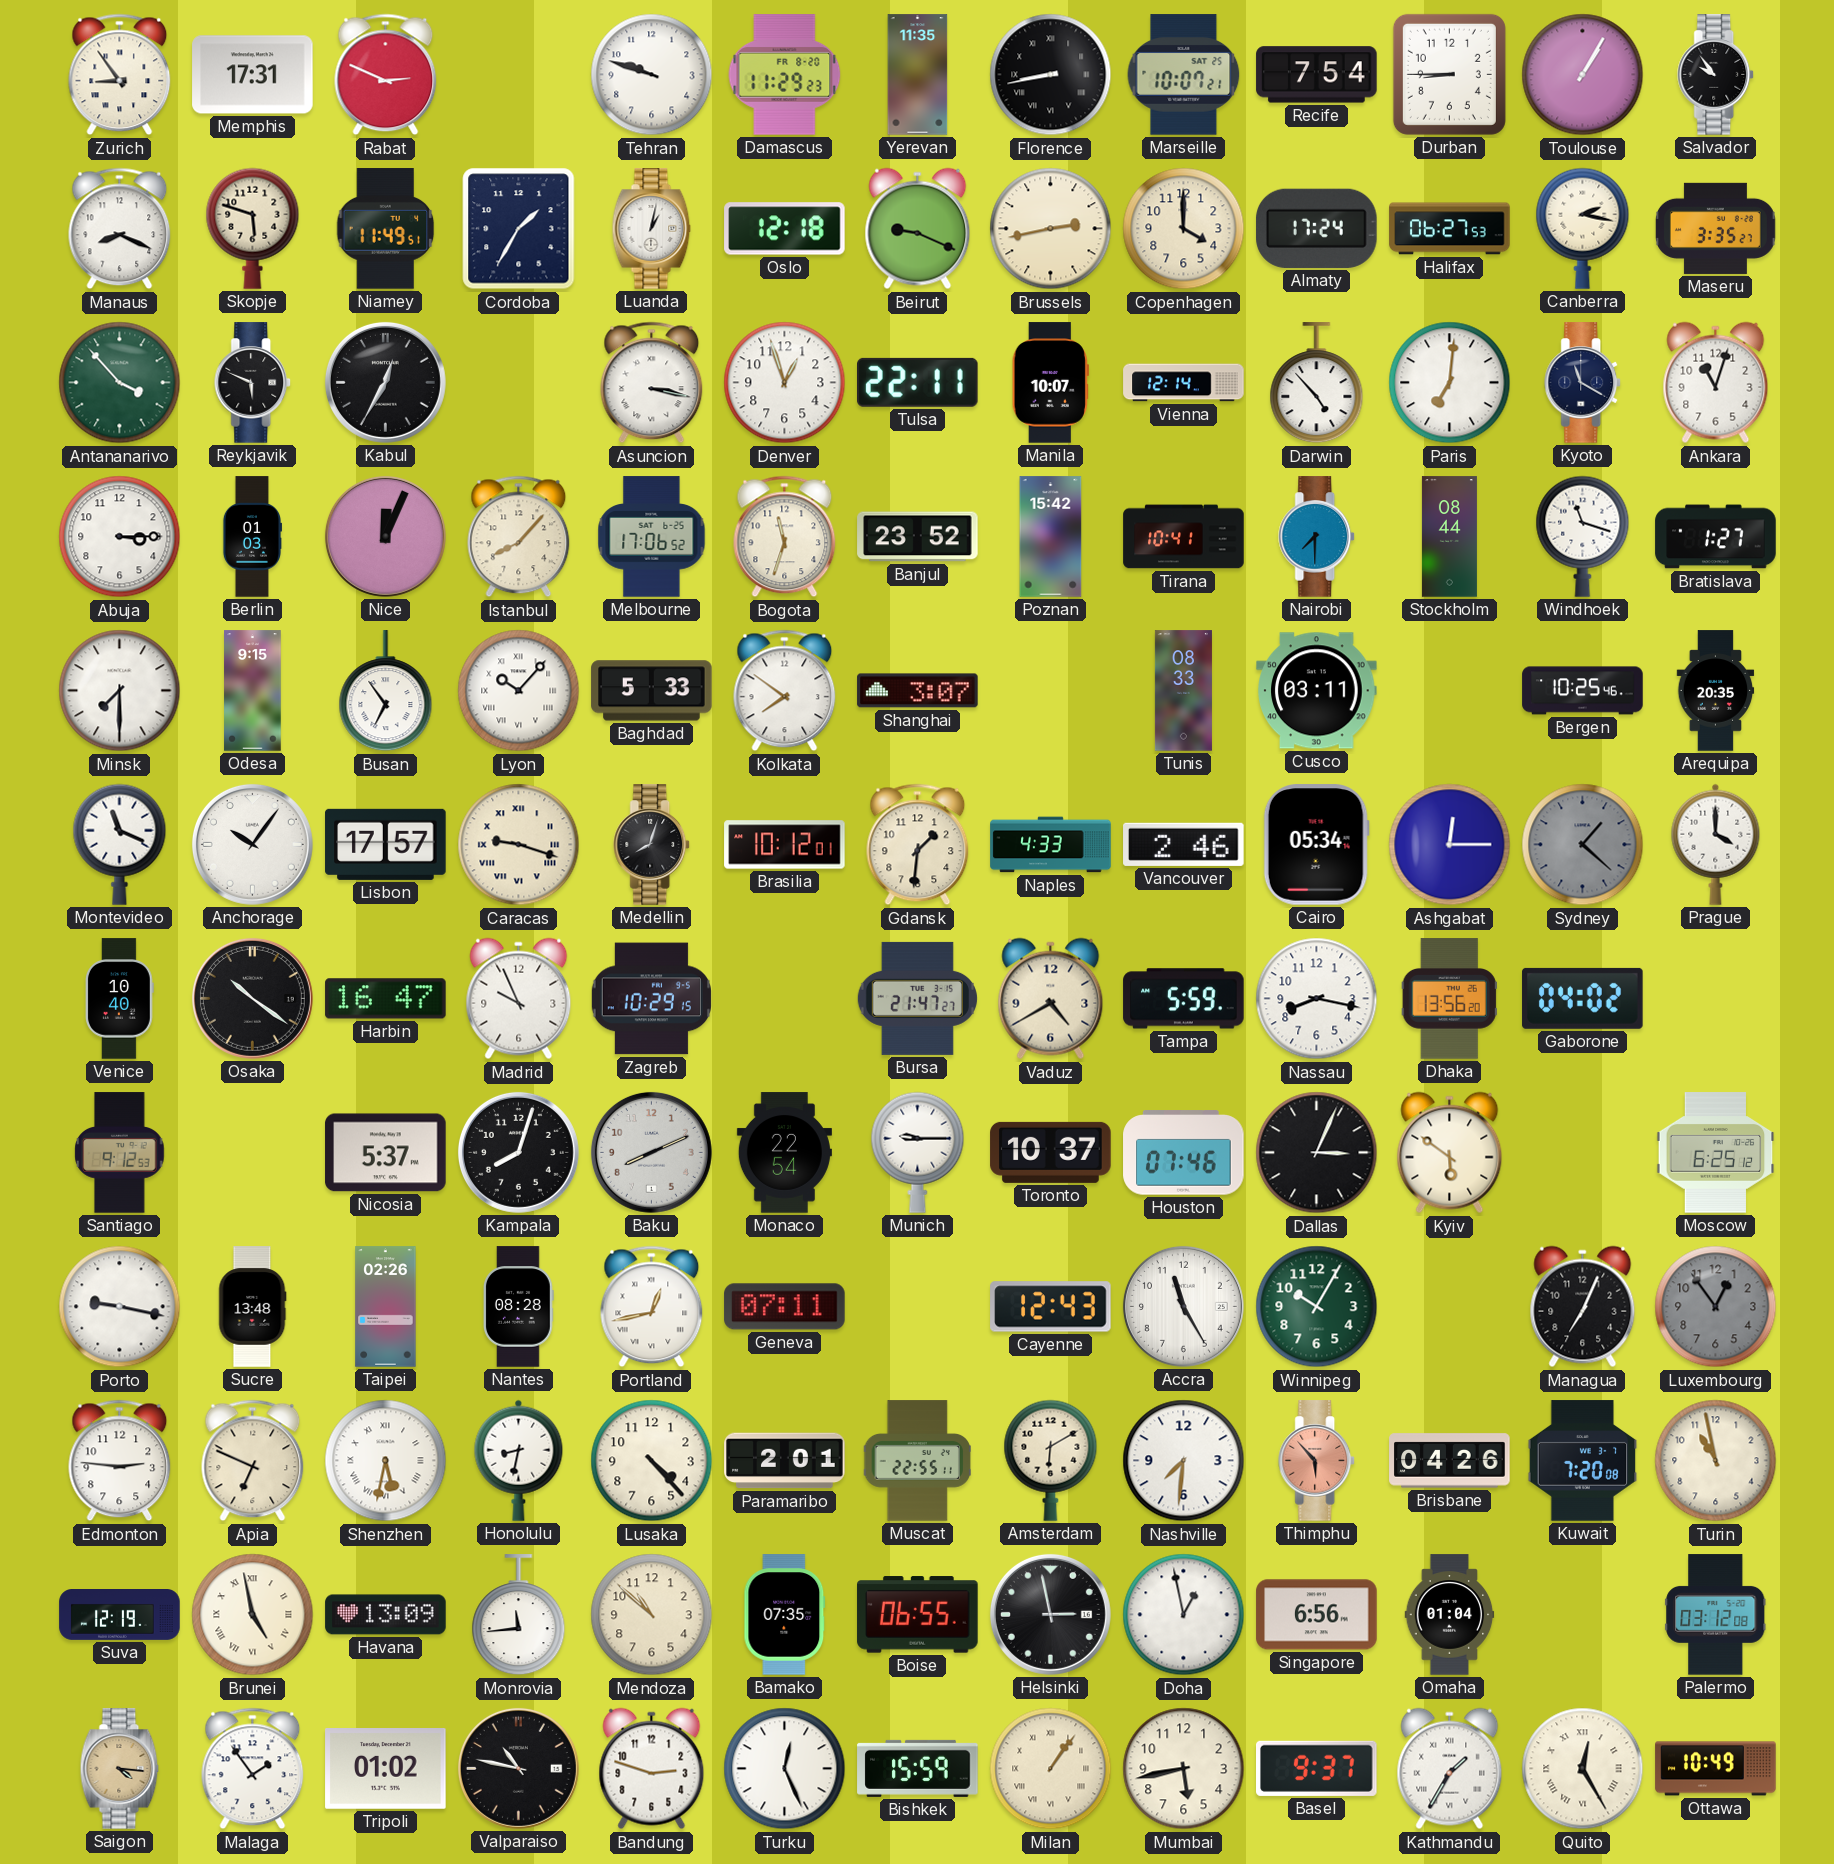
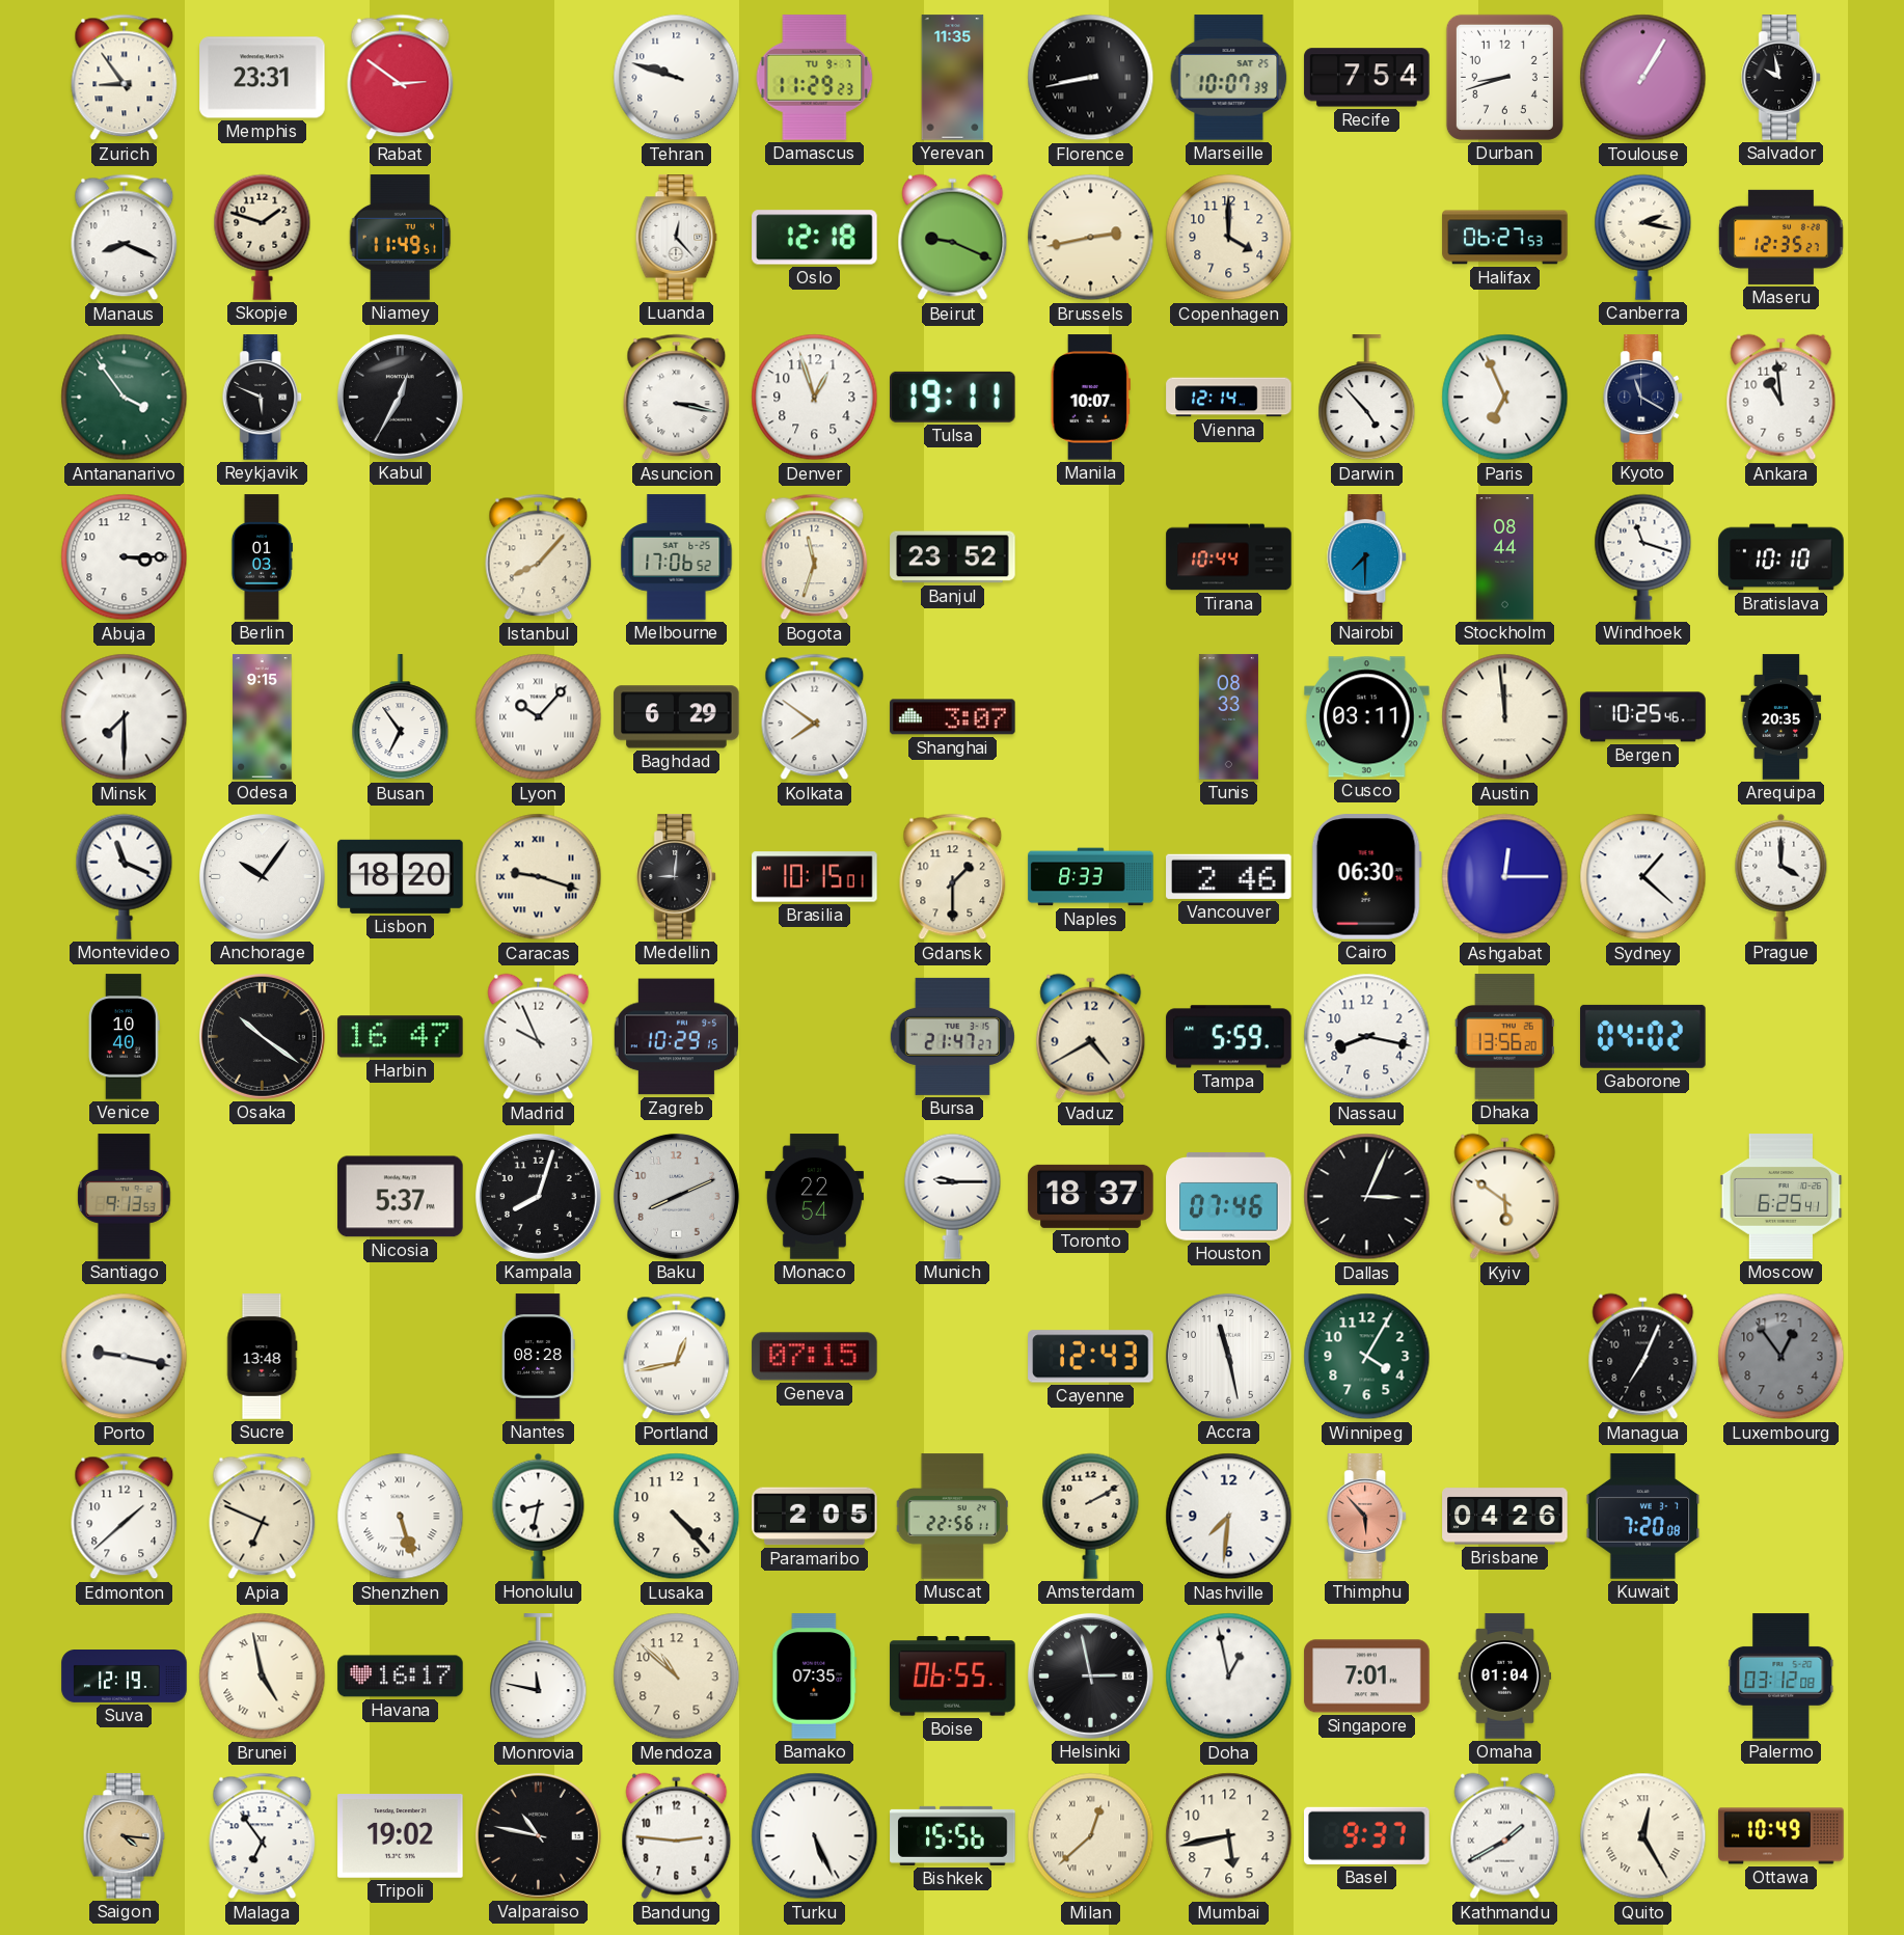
Memphis: 17:31 -> 23:31
Rabat: 2:49 -> 2:51
Damascus date: FR 8-20 -> TU 9-7
Marseille: 10:07:21 -> 10:07:39
Durban: 8:45 -> 8:42
Salvador: 9:54 -> 9:58
Skopje: 5:48 -> 1:48
Cordoba: 1:35 -> none
Luanda: 1:02 -> 12:23
Almaty: 17:24 -> none
Maseru: 3:35 -> 12:35
Antananarivo: 3:53 -> 3:54
Tulsa: 22:11 -> 19:11
Paris: 7:01 -> 6:56
Ankara: 11:03 -> 10:59
Nice: 12:04 -> none
Poznan: 15:42 -> none
Tirana: 10:41 -> 10:44
Bratislava: 1:27 -> 10:10
Baghdad: 5:33 -> 6:29
Austin: none -> 11:59
Lisbon: 17:57 -> 18:20
Medellin: 8:03 -> 9:01
Brasilia: 10:12 -> 10:15
Gdansk: 1:31 -> 1:30
Naples: 4:33 -> 8:33
Cairo: 05:34 -> 06:30
Sydney dial: grey -> white
Santiago: 9:12 -> 9:13
Toronto: 10:37 -> 18:37
Moscow: 6:25:12 -> 6:25:41
Taipei: 02:26 -> none
Geneva: 07:11 -> 07:15
Accra: 11:25 -> 11:28
Winnipeg: 10:05 -> 4:05
Edmonton: 2:46 -> 1:38
Shenzhen: 5:32 -> 5:27
Paramaribo: 2:01 -> 2:05
Muscat: 22:55 -> 22:56
Amsterdam: 6:10 -> 2:10
Turin: 10:58 -> none
Havana: 13:09 -> 16:17
Monrovia: 11:44 -> 11:47
Singapore: 6:56 -> 7:01
Malaga: 1:54 -> 6:54
Tripoli: 01:02 -> 19:02
Bandung: 2:48 -> 2:46
Turku: 12:26 -> 5:26
Bishkek: 15:59 -> 15:56
Milan: 1:06 -> 12:38
Kathmandu: 1:35 -> 1:40
